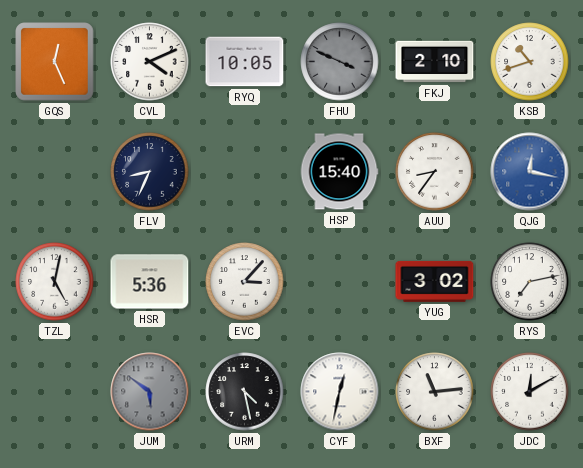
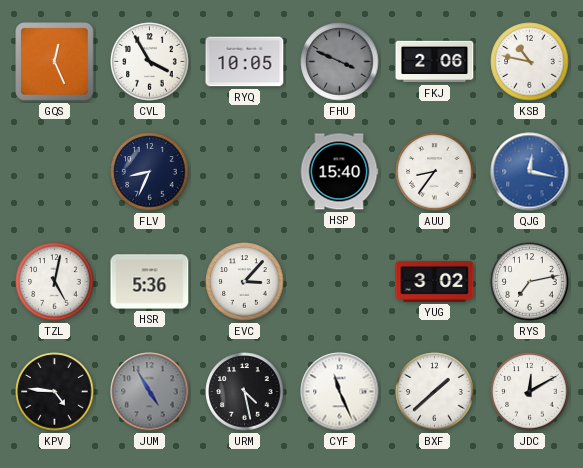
CVL: 4:11 -> 3:55
FKJ: 2:10 -> 2:06
KSB: 10:42 -> 10:47
KPV: none -> 4:46
JUM: 5:51 -> 4:55
CYF: 12:32 -> 11:26
BXF: 11:14 -> 1:38
